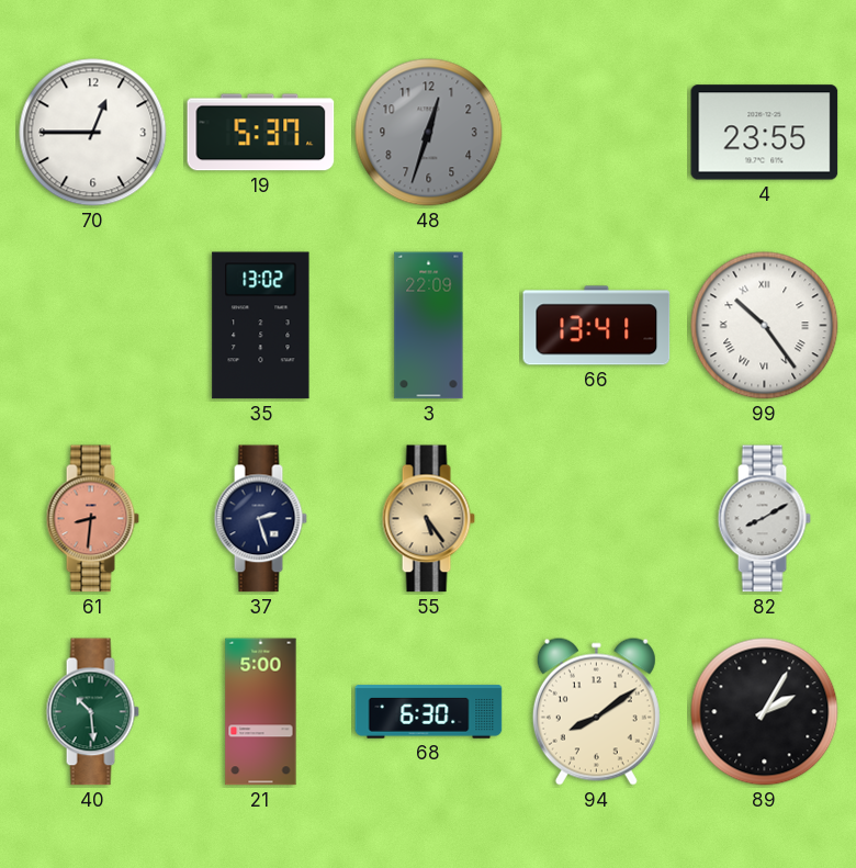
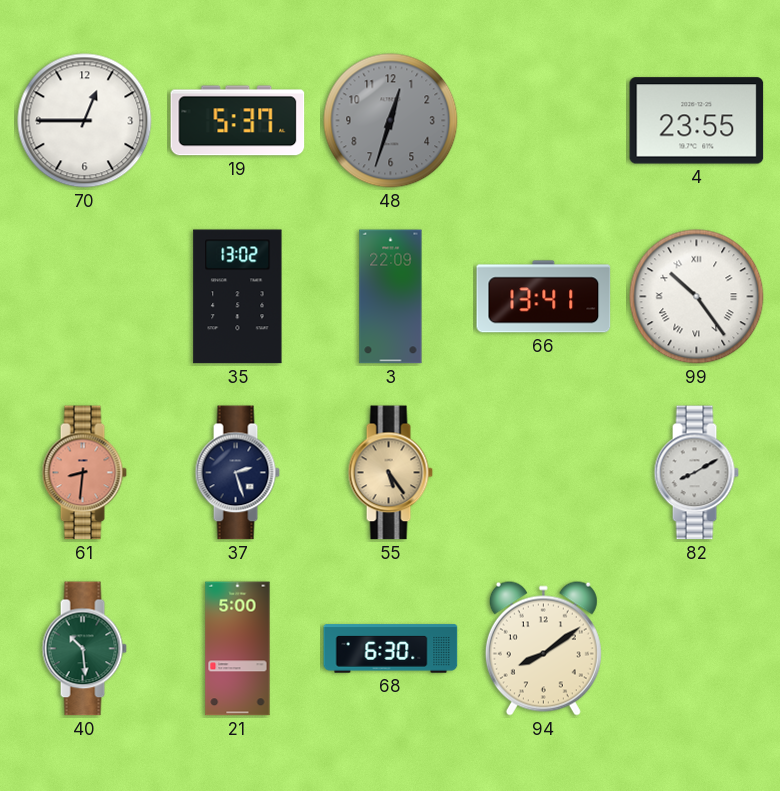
89: 2:05 -> none
